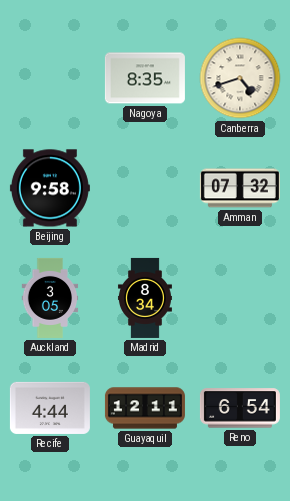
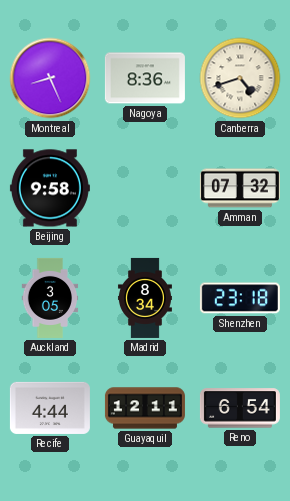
Montreal: none -> 8:26
Nagoya: 8:35 -> 8:36
Shenzhen: none -> 23:18
